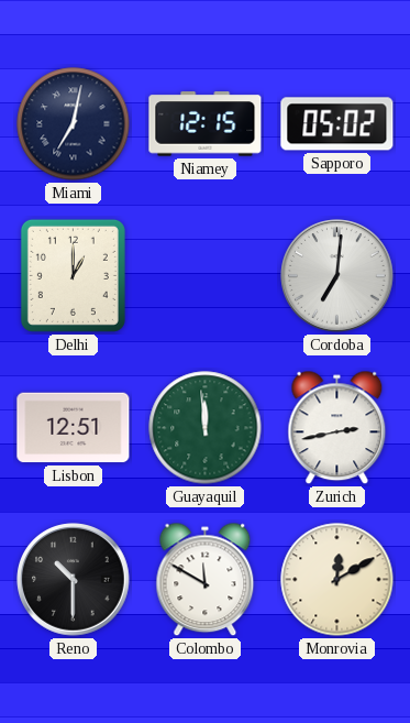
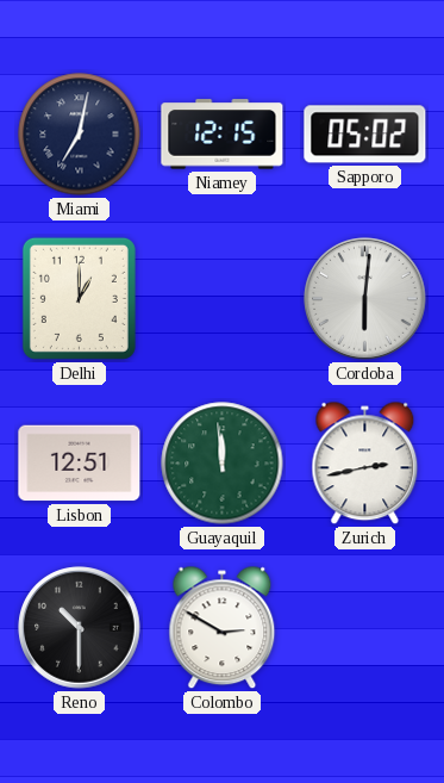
Cordoba: 7:01 -> 6:01
Colombo: 11:50 -> 2:50
Monrovia: 12:10 -> none
